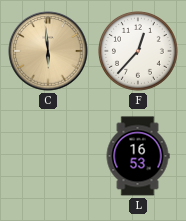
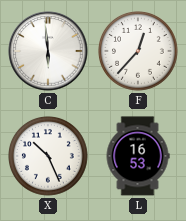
C dial: champagne -> white
X: none -> 10:26
